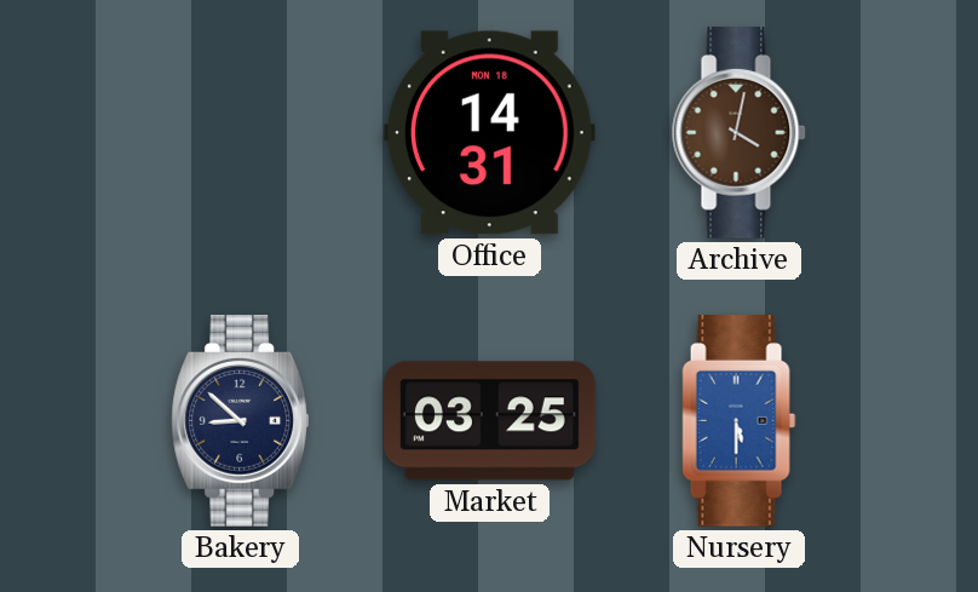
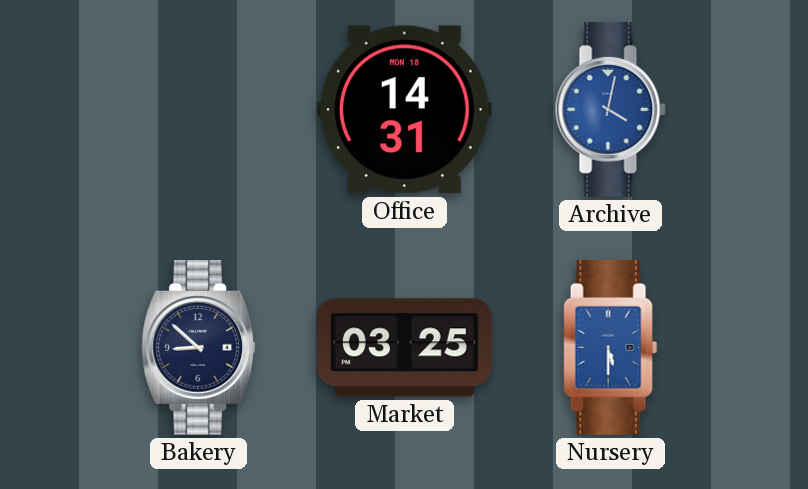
Archive dial: brown -> blue
